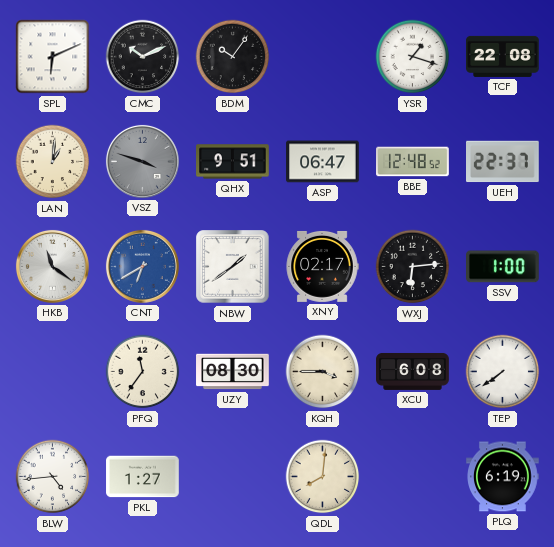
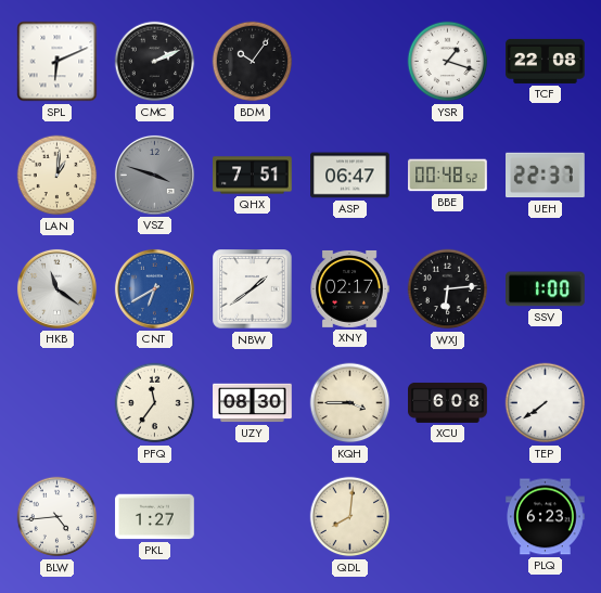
CMC: 10:11 -> 2:11
QHX: 9:51 -> 7:51
BBE: 12:48 -> 00:48
PLQ: 6:19 -> 6:23
